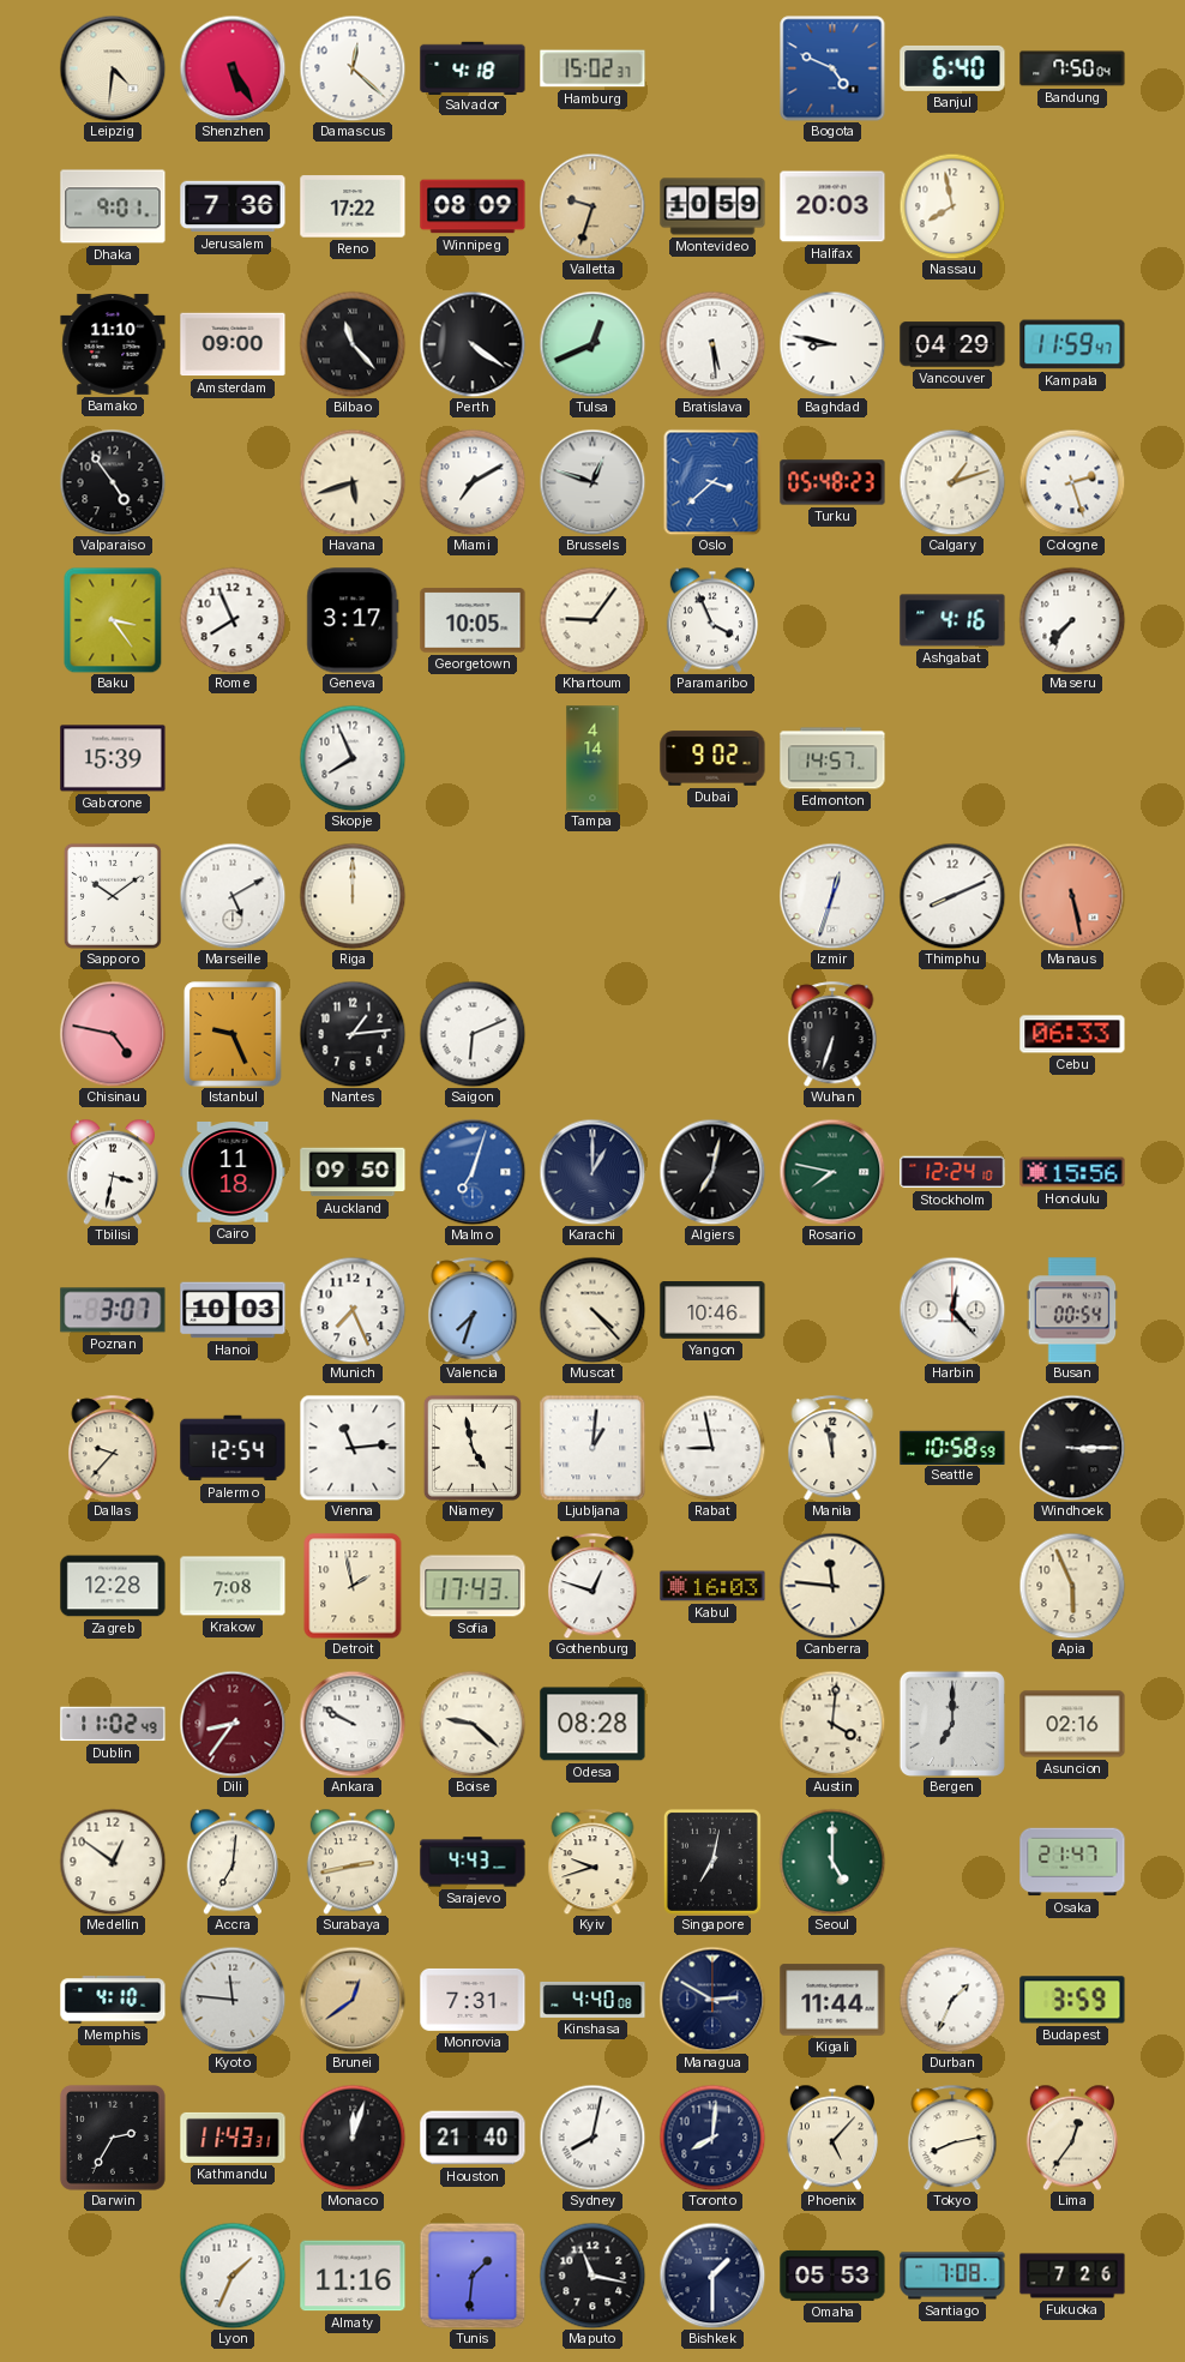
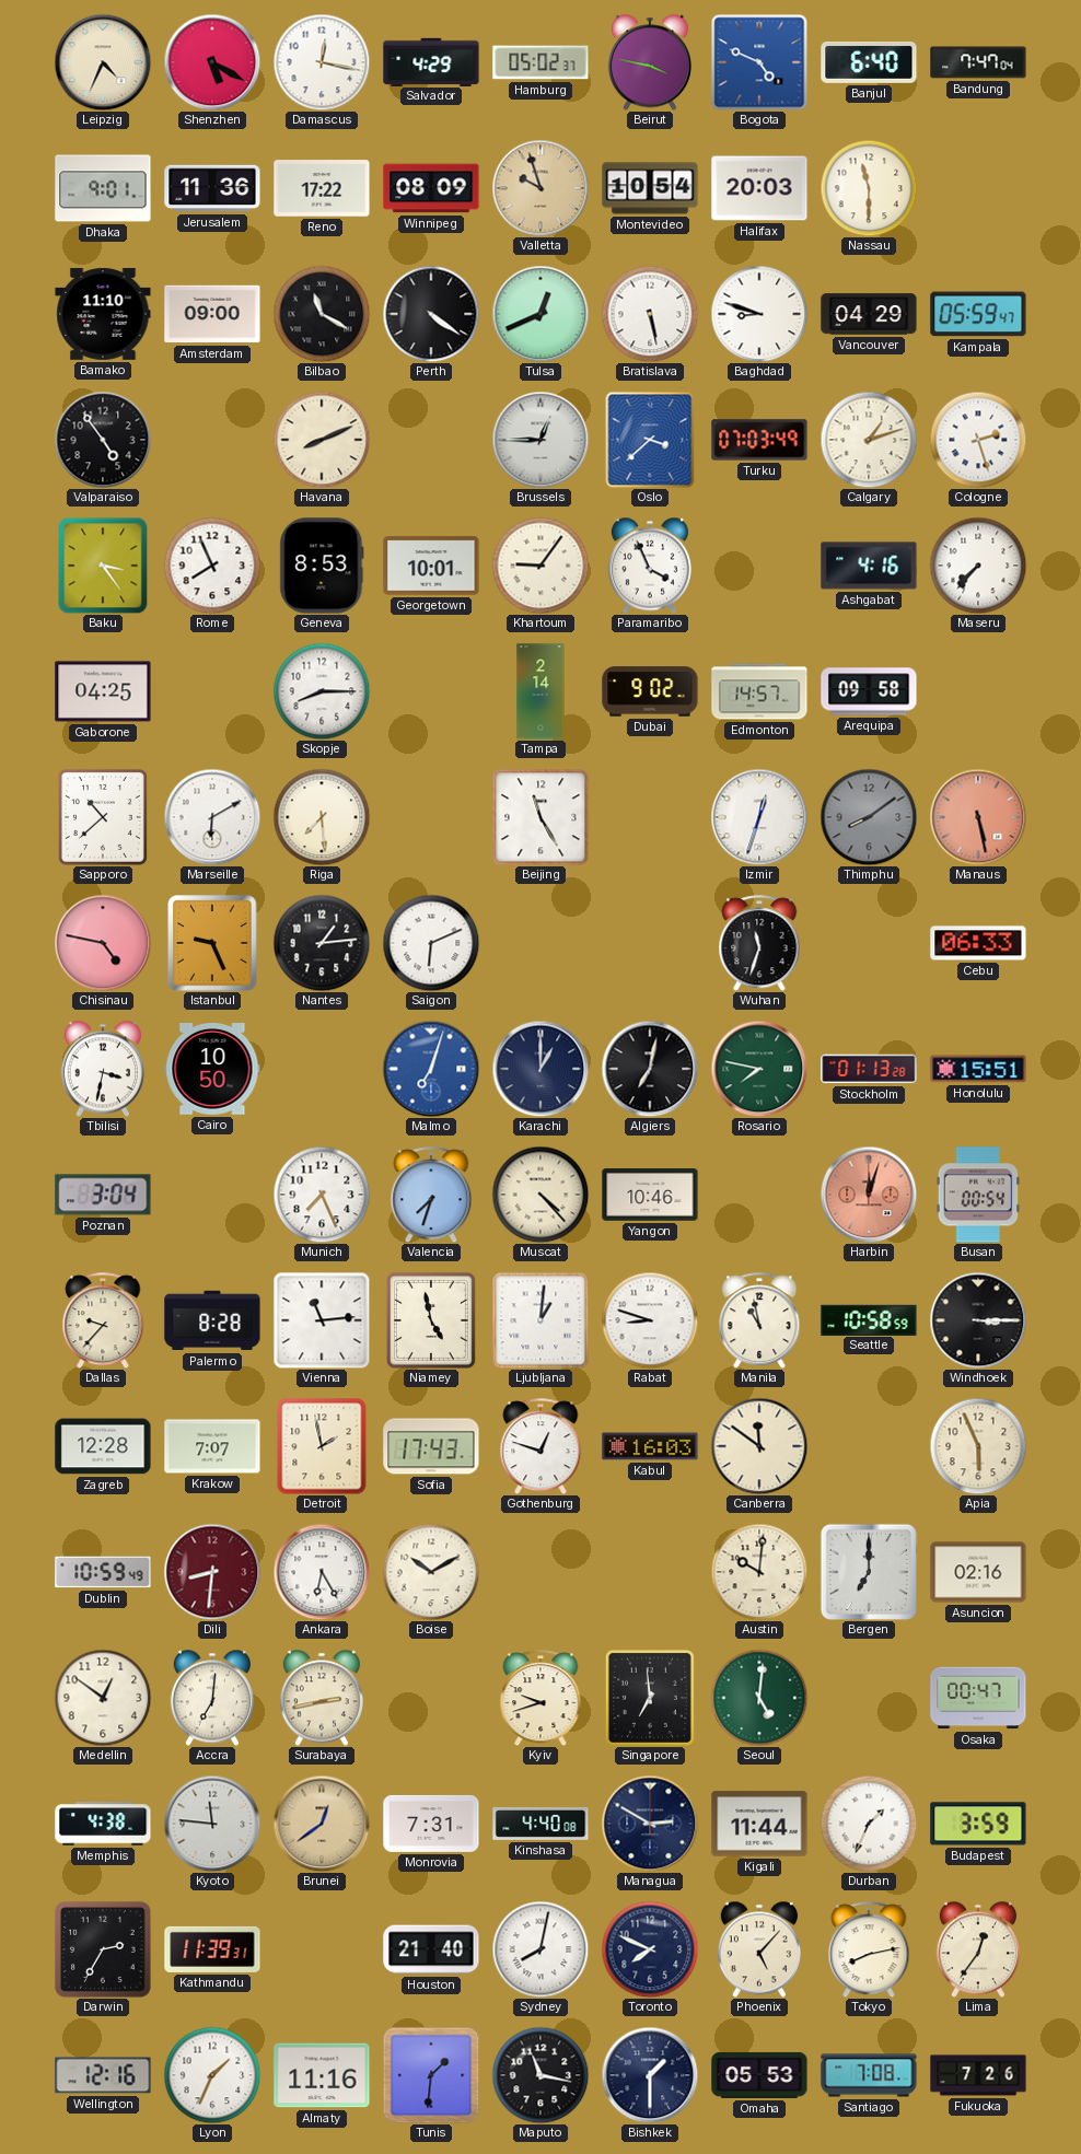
Leipzig: 4:31 -> 4:34
Shenzhen: 5:25 -> 5:20
Damascus: 12:22 -> 12:17
Salvador: 4:18 -> 4:29
Hamburg: 15:02 -> 05:02
Beirut: none -> 3:47
Bandung: 7:50 -> 7:47
Jerusalem: 7:36 -> 11:36
Valletta: 9:33 -> 9:57
Montevideo: 10:59 -> 10:54
Nassau: 7:58 -> 11:30
Bilbao: 11:23 -> 11:20
Bratislava: 5:29 -> 5:28
Baghdad: 8:47 -> 8:48
Kampala: 11:59 -> 05:59
Havana: 5:42 -> 8:11
Miami: 7:10 -> none
Brussels: 12:48 -> 12:45
Turku: 05:48 -> 07:03
Geneva: 3:17 -> 8:53
Georgetown: 10:05 -> 10:01
Gaborone: 15:39 -> 04:25
Skopje: 7:56 -> 8:15
Tampa: 4:14 -> 2:14
Arequipa: none -> 09:58
Sapporo: 10:09 -> 10:38
Marseille: 5:10 -> 6:10
Riga: 12:00 -> 7:29
Beijing: none -> 11:25
Thimphu: 8:11 -> 8:09
Thimphu dial: white -> grey
Wuhan: 6:33 -> 11:33
Cairo: 11:18 -> 10:50
Auckland: 09:50 -> none
Stockholm: 12:24 -> 01:13
Honolulu: 15:56 -> 15:51
Poznan: 3:07 -> 3:04
Hanoi: 10:03 -> none
Harbin: 12:23 -> 12:03
Harbin dial: white -> salmon
Palermo: 12:54 -> 8:28
Rabat: 8:58 -> 8:48
Manila: 11:58 -> 10:58
Krakow: 7:08 -> 7:07
Canberra: 11:46 -> 11:51
Dublin: 11:02 -> 10:59
Dili: 8:36 -> 8:31
Ankara: 9:50 -> 6:25
Boise: 9:22 -> 10:10
Odesa: 08:28 -> none
Austin: 4:01 -> 10:01
Sarajevo: 4:43 -> none
Singapore: 7:02 -> 6:59
Seoul: 5:00 -> 5:01
Osaka: 21:47 -> 00:47
Memphis: 4:10 -> 4:38
Kathmandu: 11:43 -> 11:39
Monaco: 12:03 -> none
Toronto: 8:01 -> 7:49
Wellington: none -> 12:16
